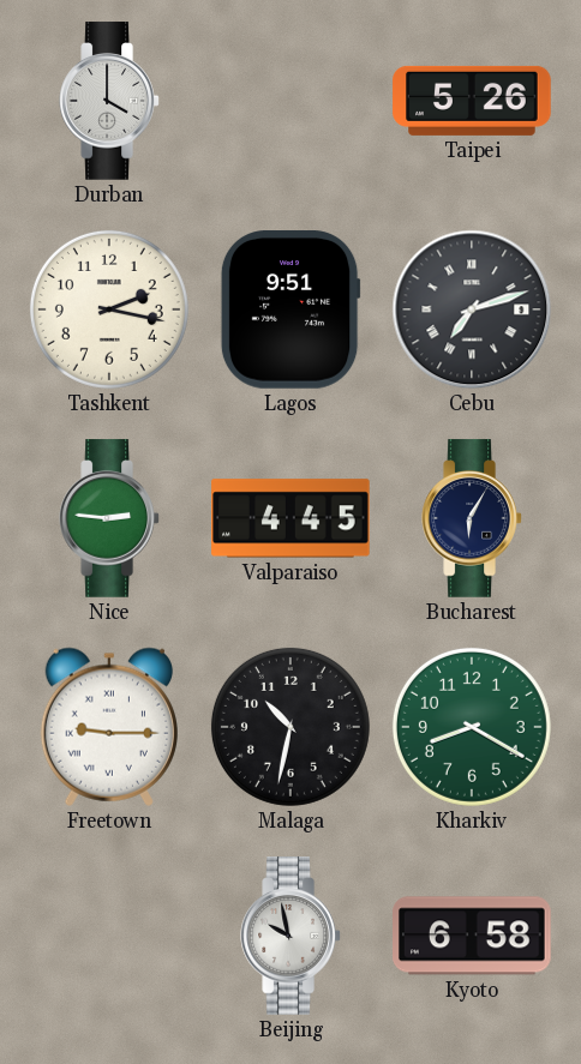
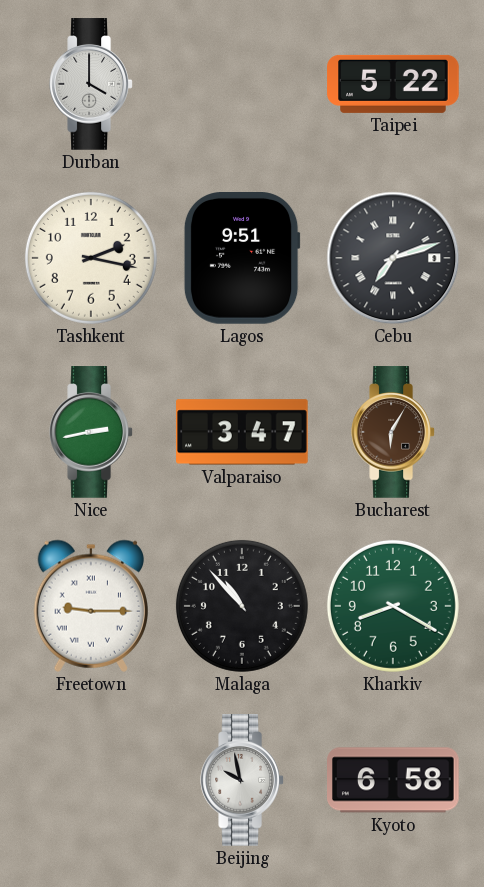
Taipei: 5:26 -> 5:22
Nice: 2:46 -> 2:43
Valparaiso: 4:45 -> 3:47
Bucharest dial: navy -> brown
Malaga: 10:32 -> 10:53
